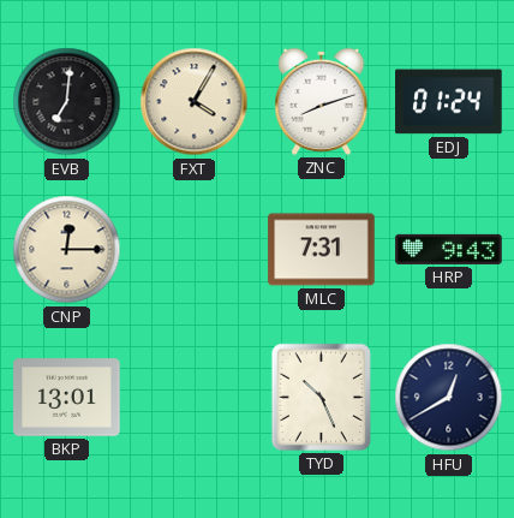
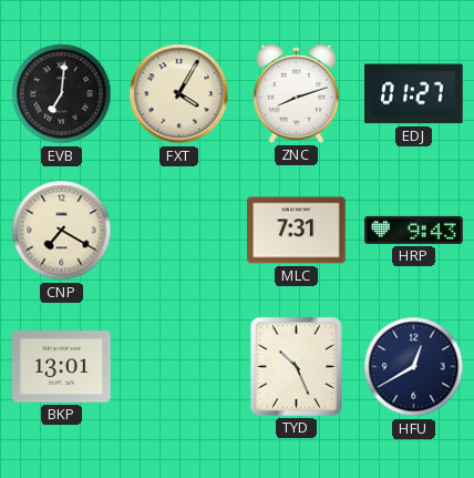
EDJ: 01:24 -> 01:27
CNP: 12:15 -> 7:20
